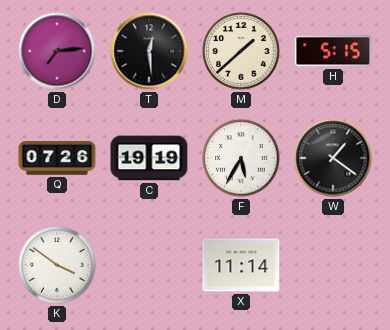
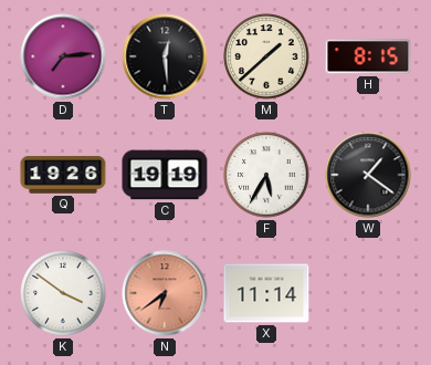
H: 5:15 -> 8:15
Q: 07:26 -> 19:26
N: none -> 6:39
